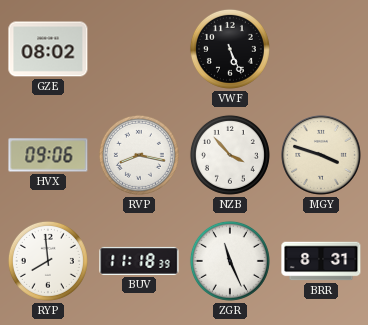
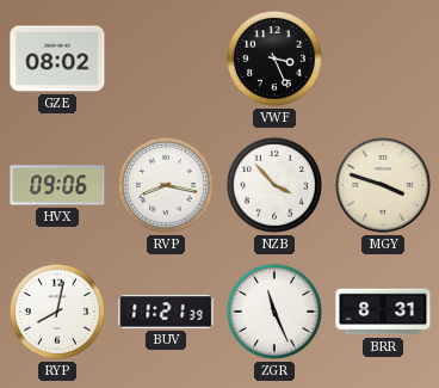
VWF: 5:26 -> 3:26
RYP: 7:59 -> 8:02
BUV: 11:18 -> 11:21
